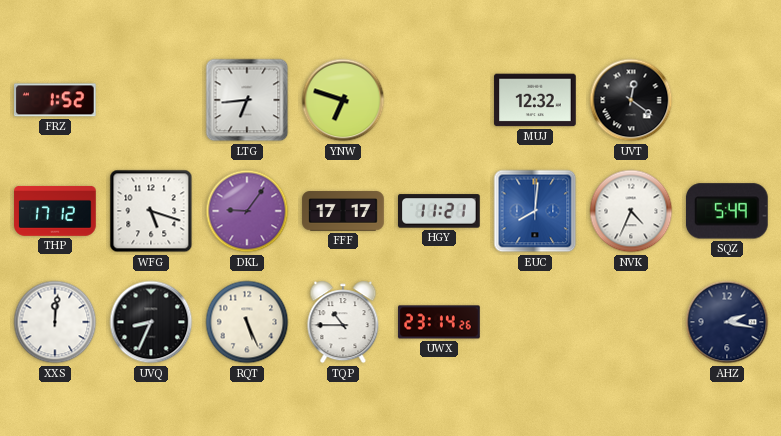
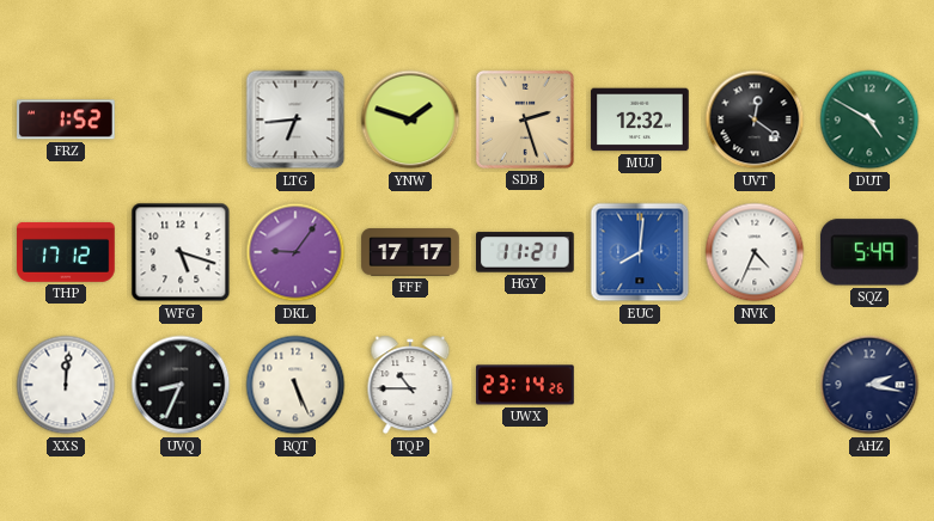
YNW: 6:48 -> 1:48
SDB: none -> 2:27
DUT: none -> 4:50
